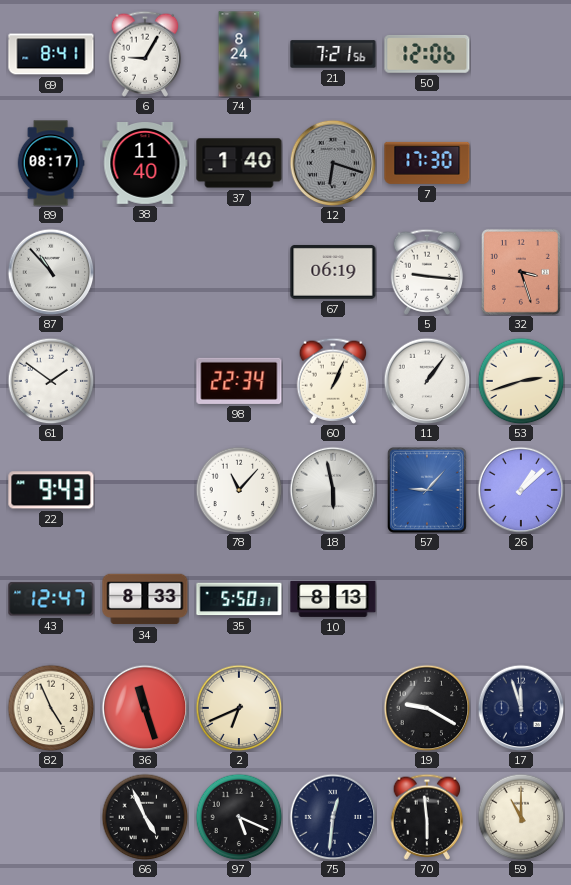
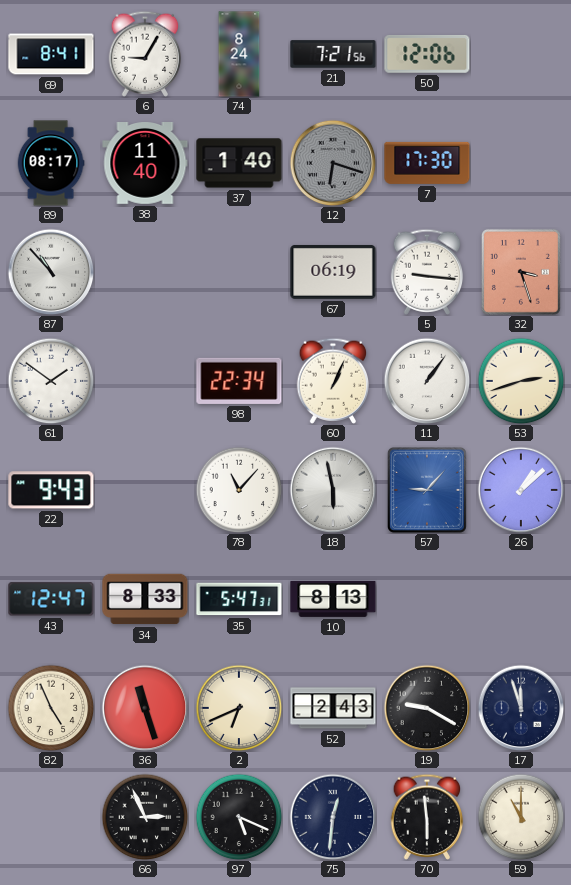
35: 5:50 -> 5:47
52: none -> 2:43
66: 4:56 -> 2:56
